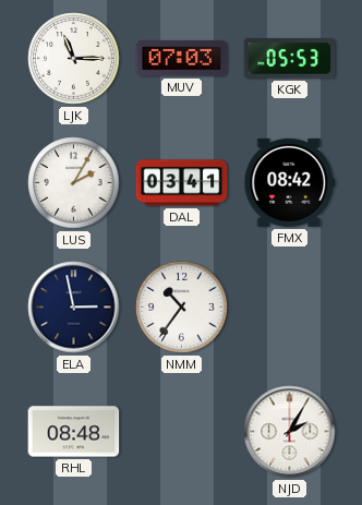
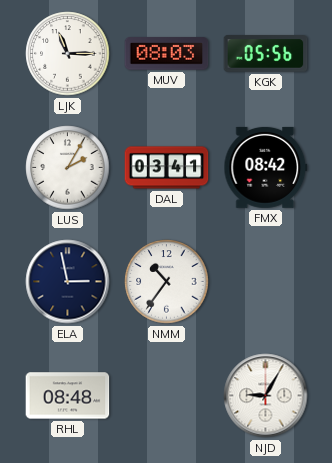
MUV: 07:03 -> 08:03
KGK: 05:53 -> 05:56
NJD: 2:05 -> 9:05
